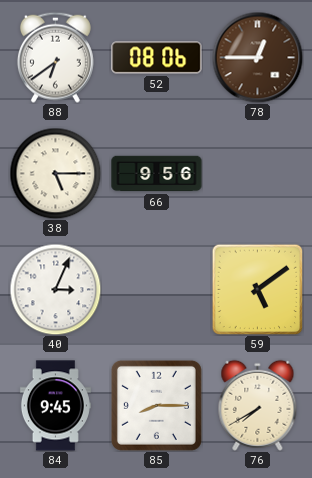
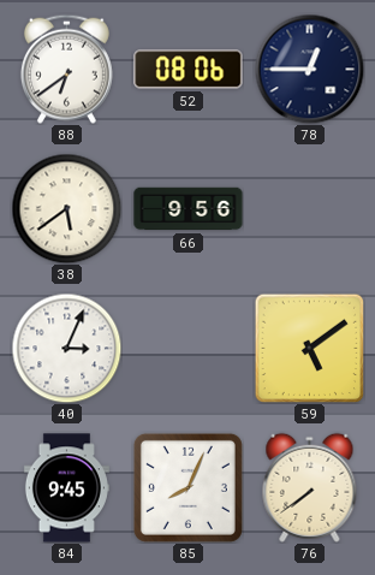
78 dial: brown -> navy
38: 5:15 -> 5:39
85: 8:15 -> 8:04
76: 7:40 -> 7:39
